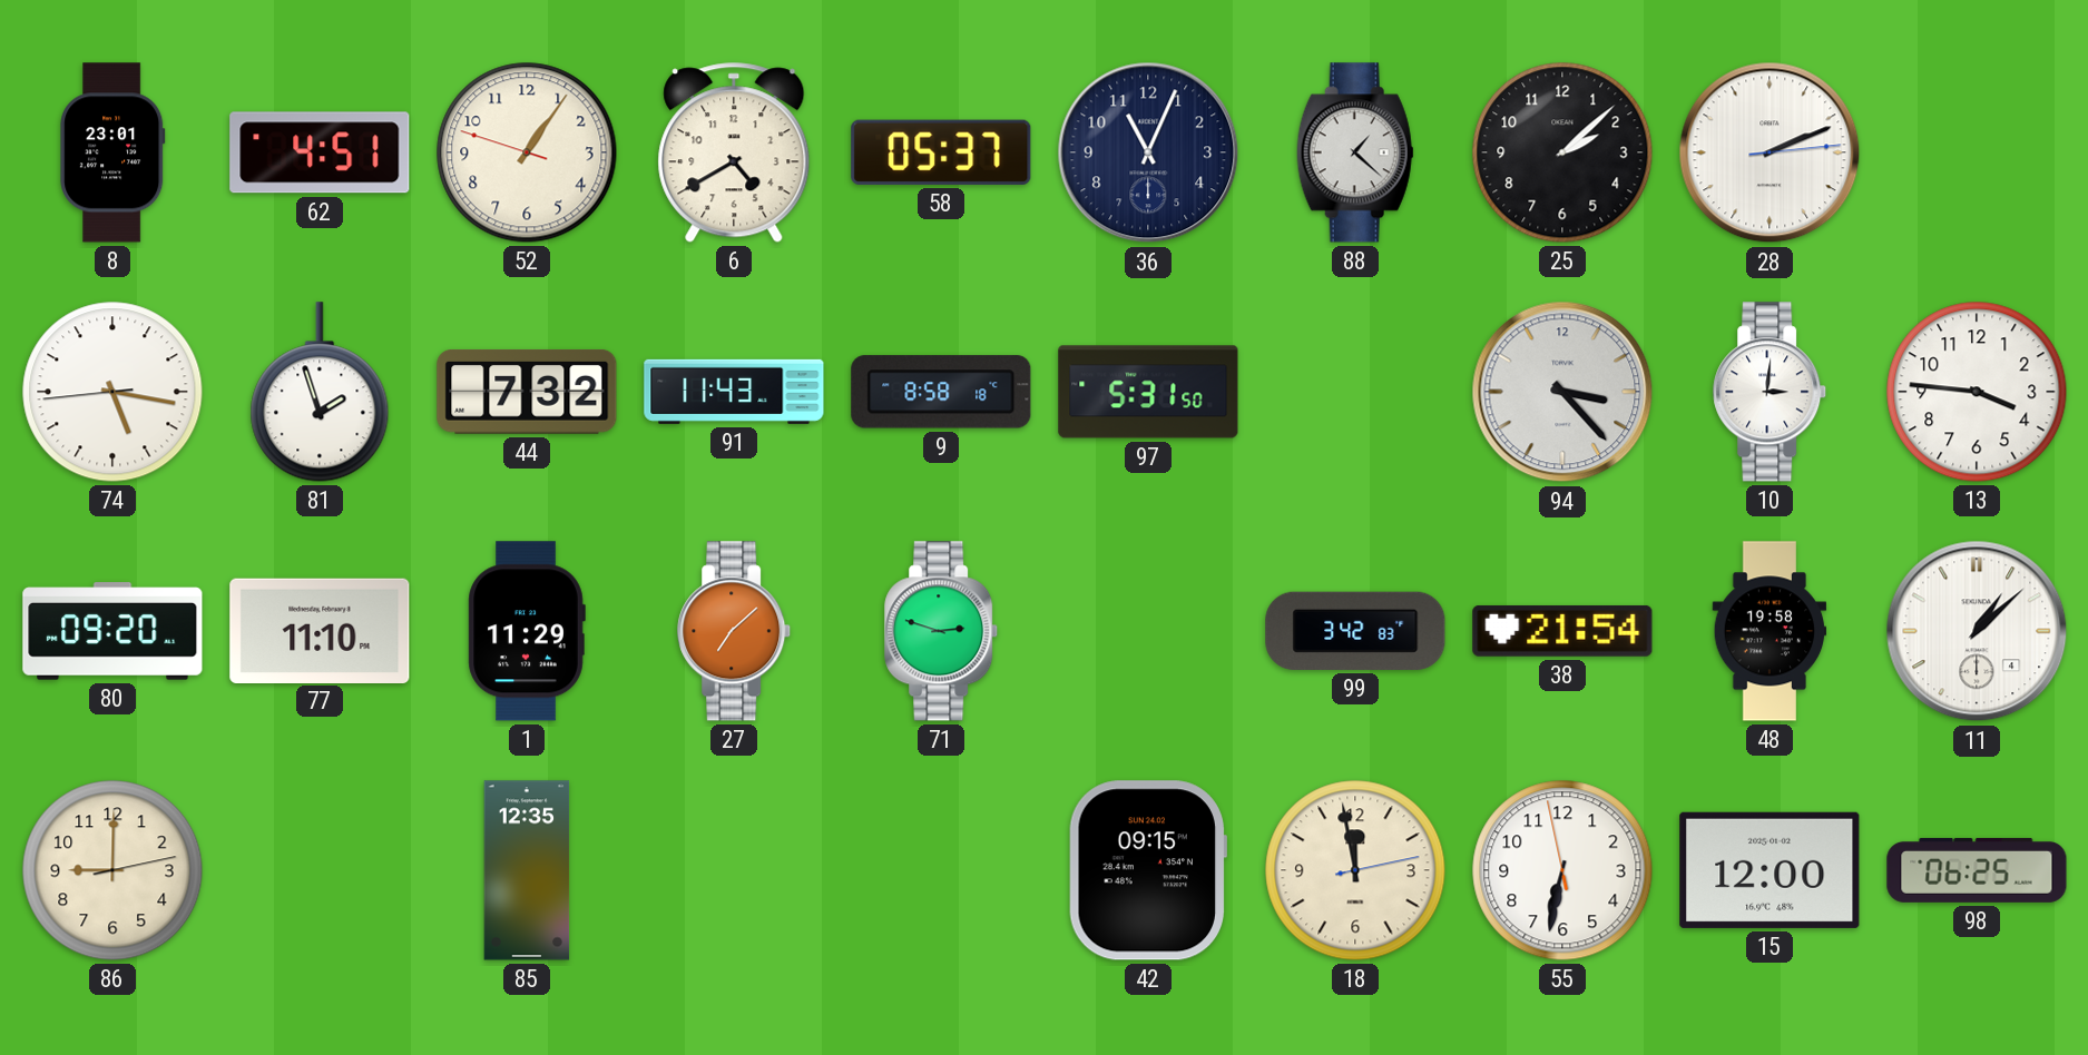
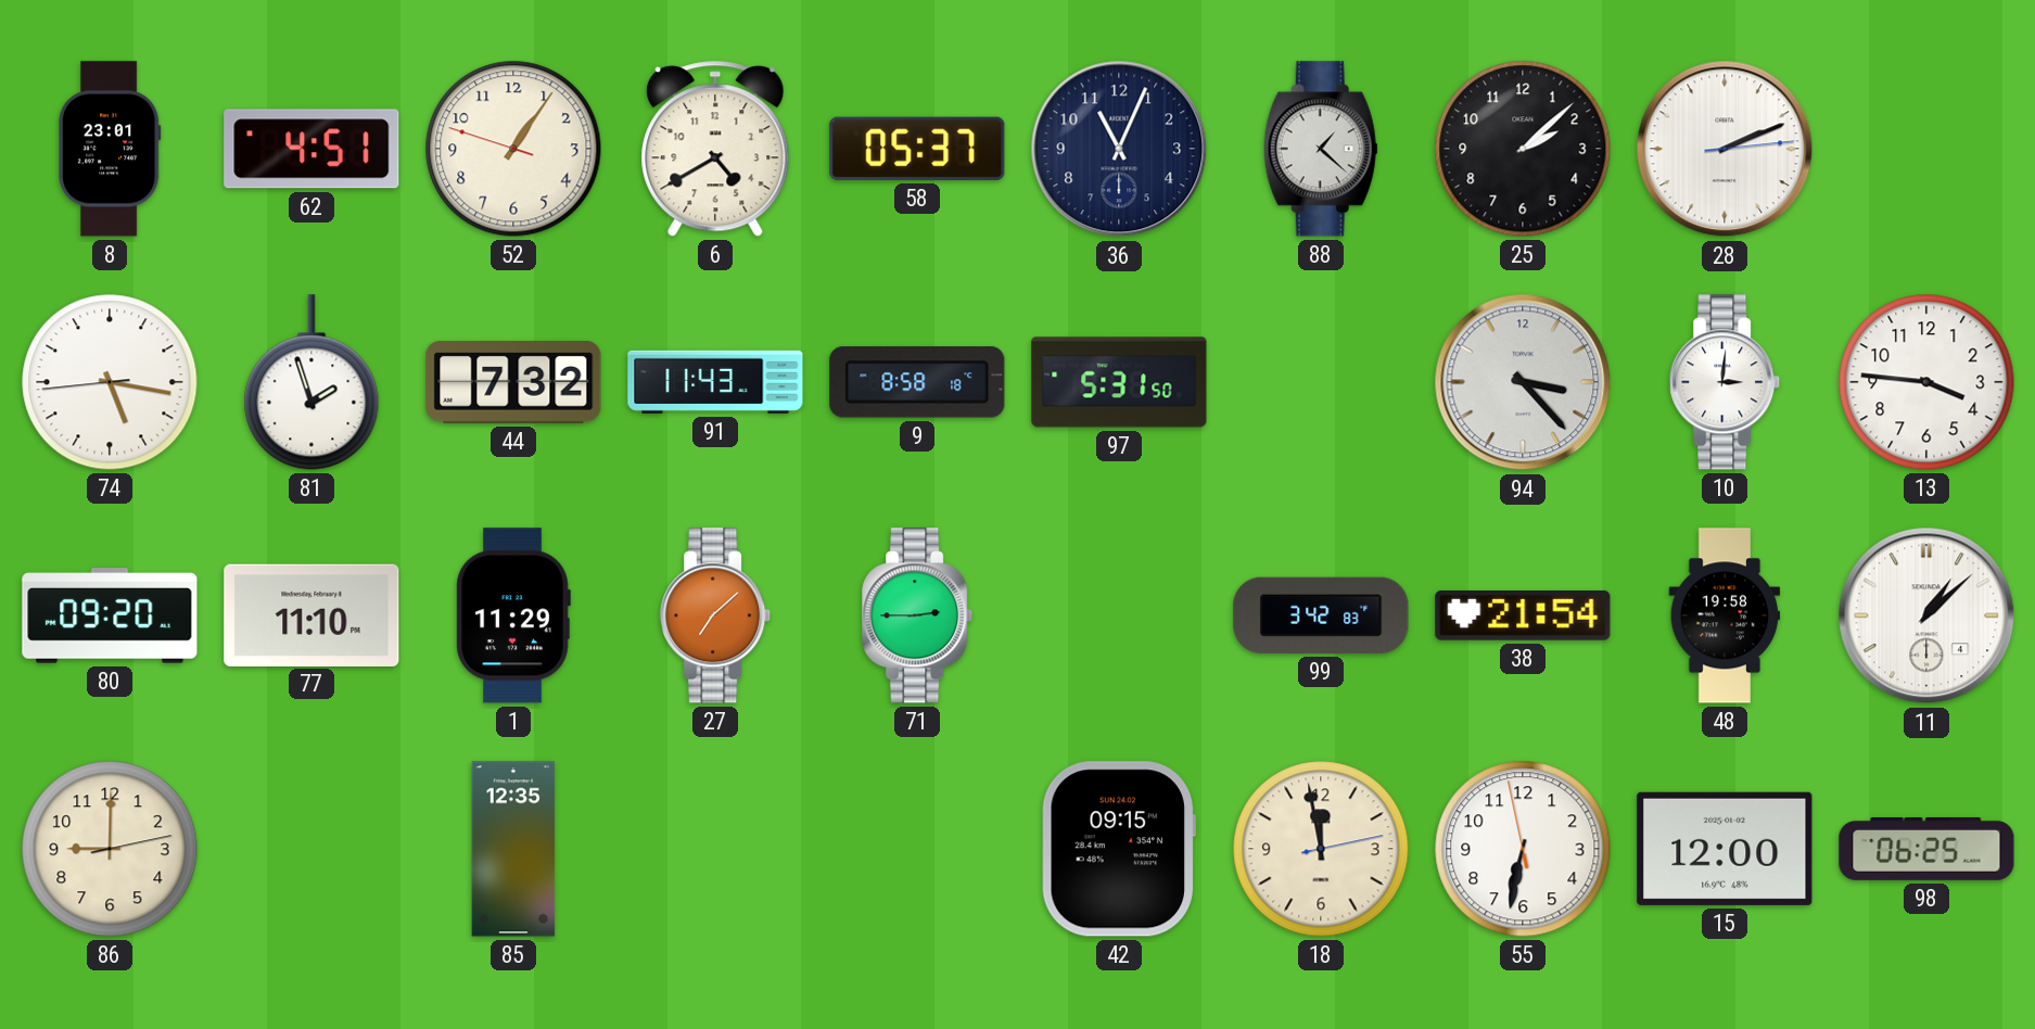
71: 2:48 -> 2:45
